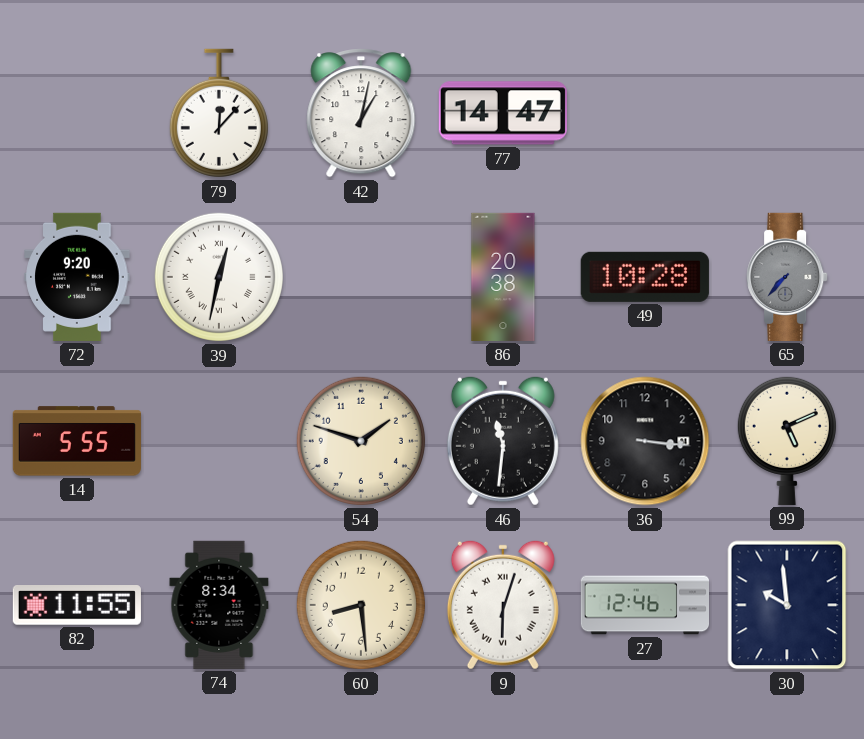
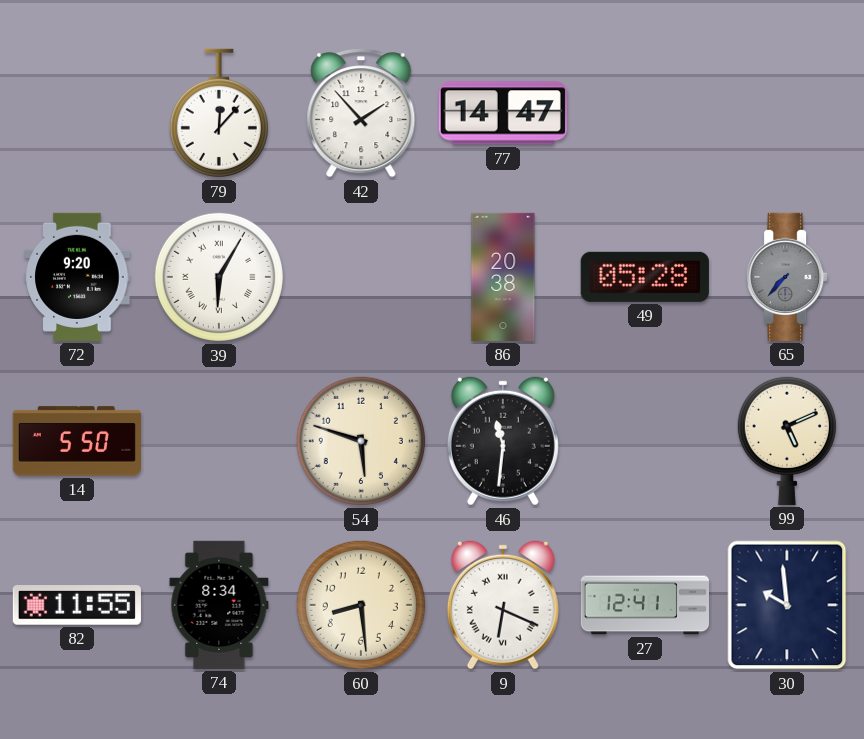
42: 1:02 -> 1:53
39: 12:32 -> 6:05
49: 10:28 -> 05:28
14: 5:55 -> 5:50
54: 1:48 -> 5:48
36: 3:16 -> none
9: 6:03 -> 6:19
27: 12:46 -> 12:41
